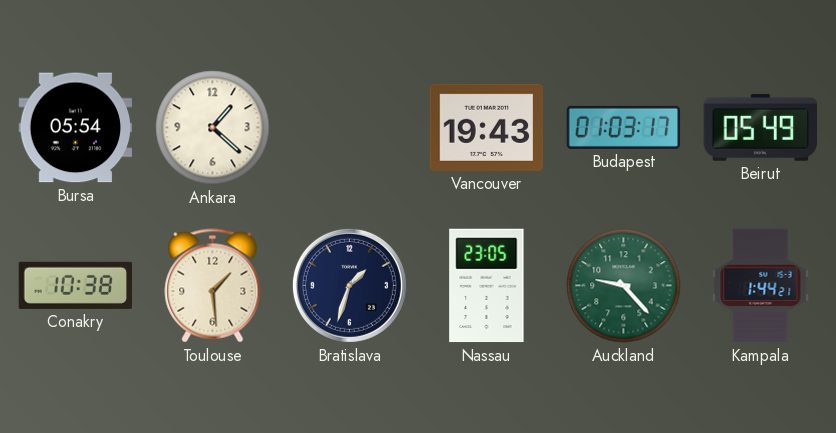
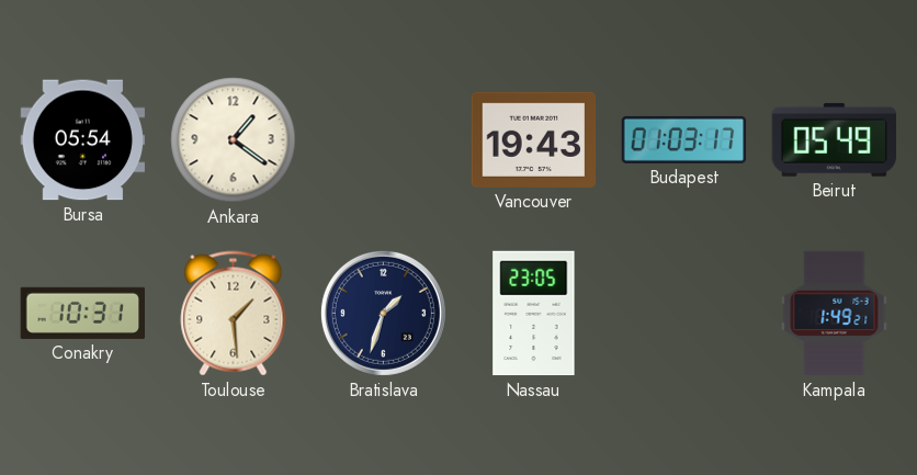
Ankara: 1:22 -> 1:21
Conakry: 10:38 -> 10:31
Auckland: 9:23 -> none
Kampala: 1:44 -> 1:49
